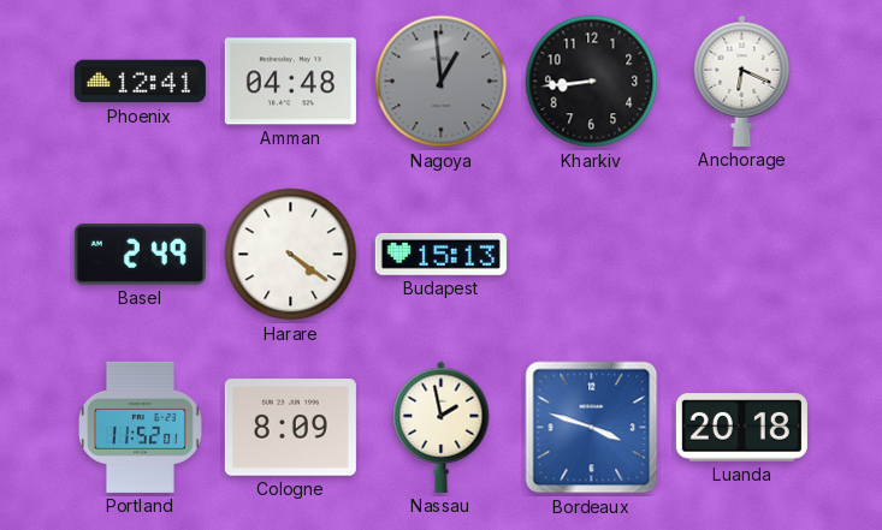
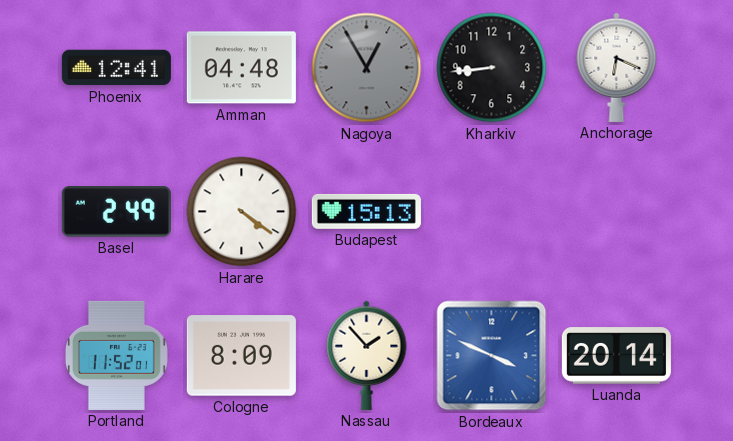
Nagoya: 12:59 -> 12:55
Nassau: 1:58 -> 1:53
Bordeaux: 3:48 -> 3:49
Luanda: 20:18 -> 20:14
